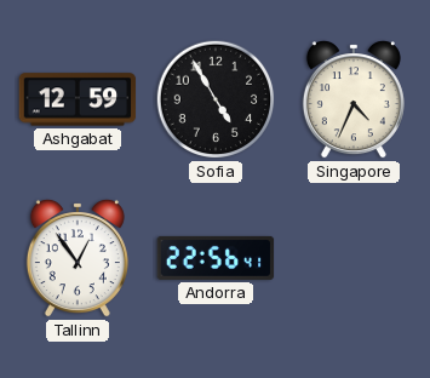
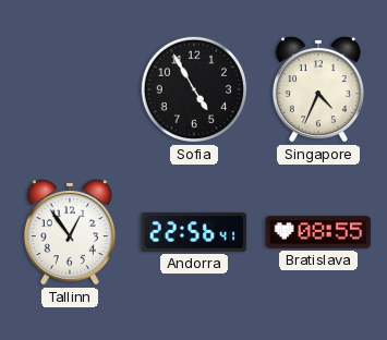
Ashgabat: 12:59 -> none
Bratislava: none -> 08:55
